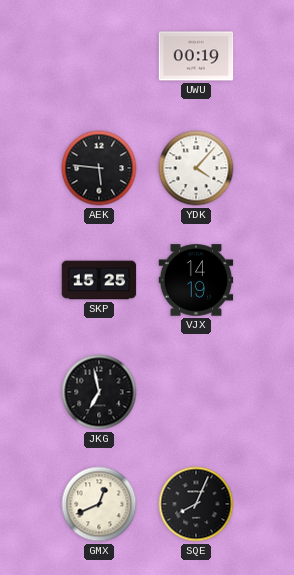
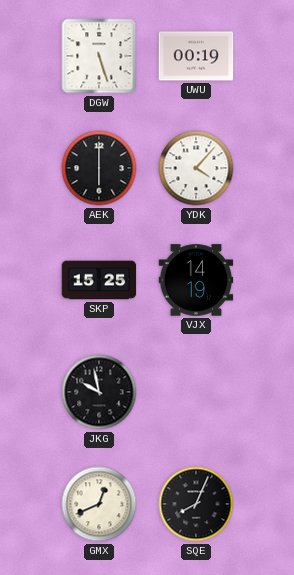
DGW: none -> 5:27
AEK: 5:46 -> 6:00
JKG: 6:58 -> 9:58
